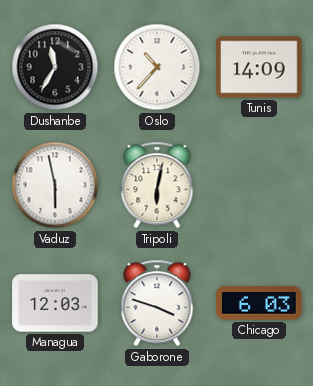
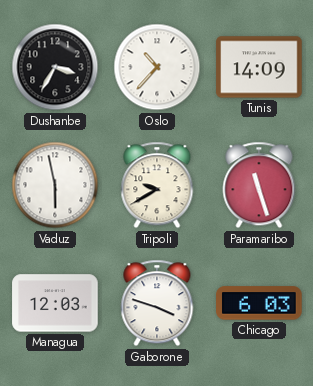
Dushanbe: 11:35 -> 3:35
Tripoli: 6:02 -> 9:40
Paramaribo: none -> 11:27
